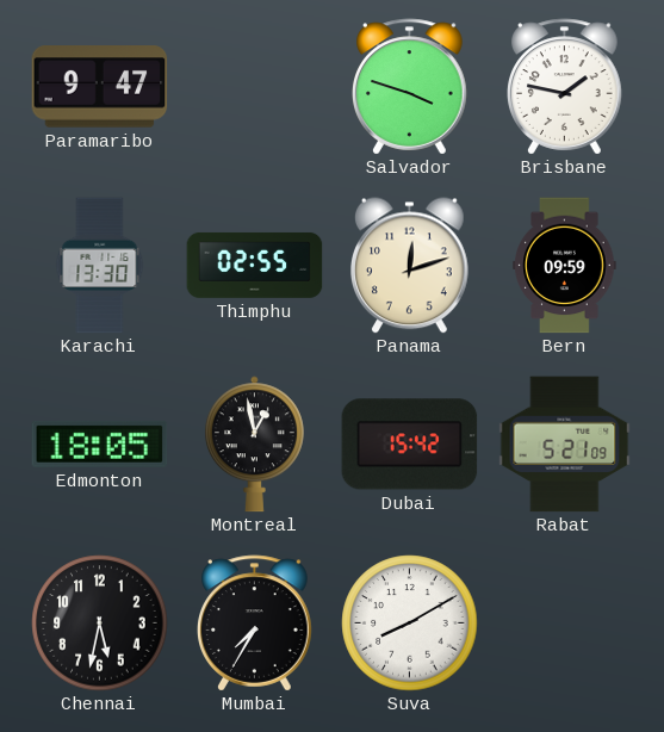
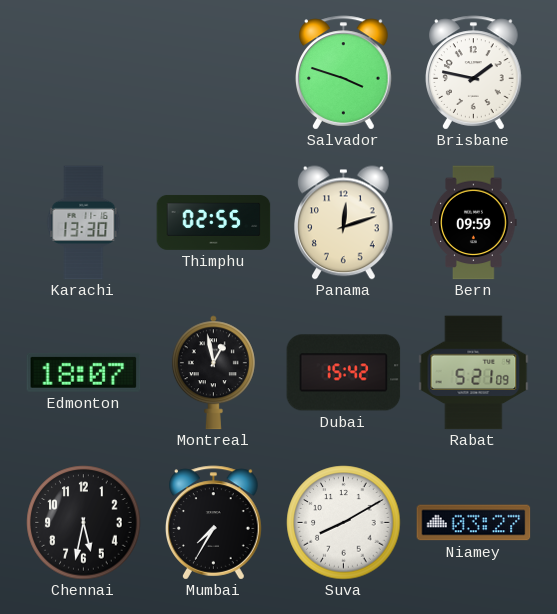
Paramaribo: 9:47 -> none
Edmonton: 18:05 -> 18:07
Niamey: none -> 03:27
